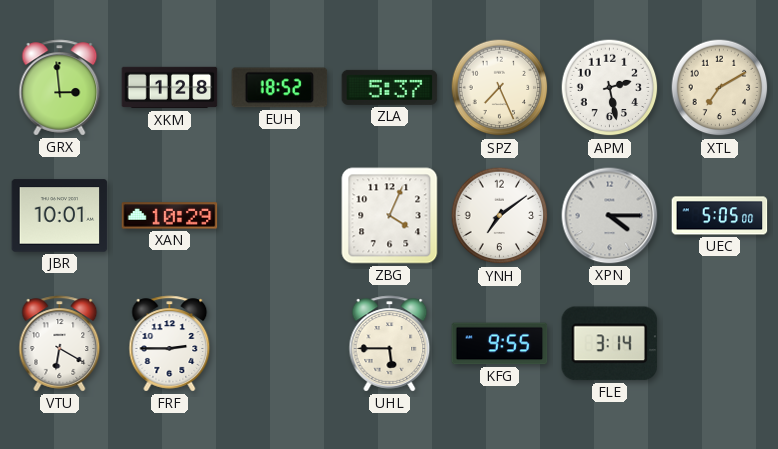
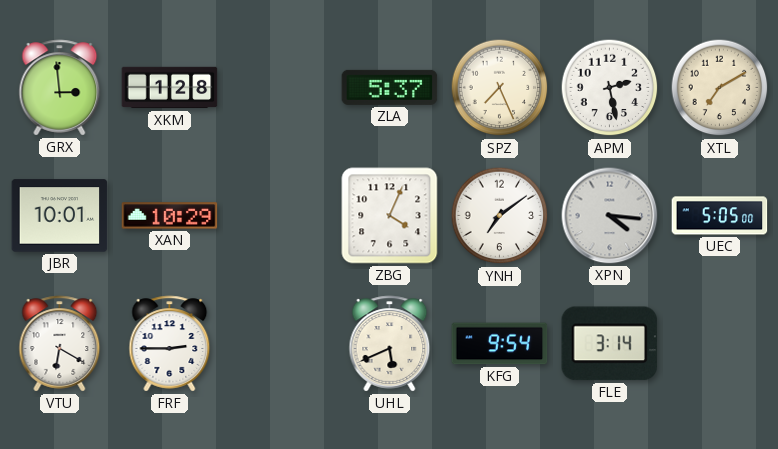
EUH: 18:52 -> none
XPN: 4:15 -> 4:16
UHL: 5:45 -> 5:41
KFG: 9:55 -> 9:54
